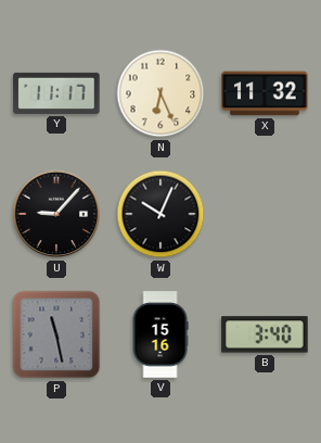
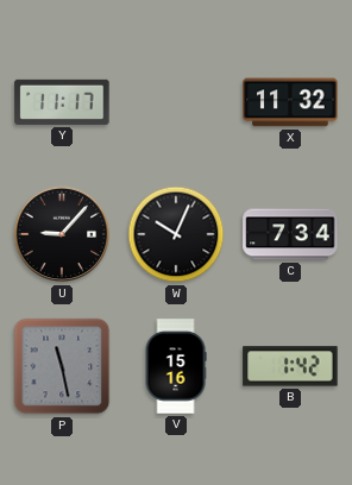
N: 6:26 -> none
C: none -> 7:34
B: 3:40 -> 1:42
